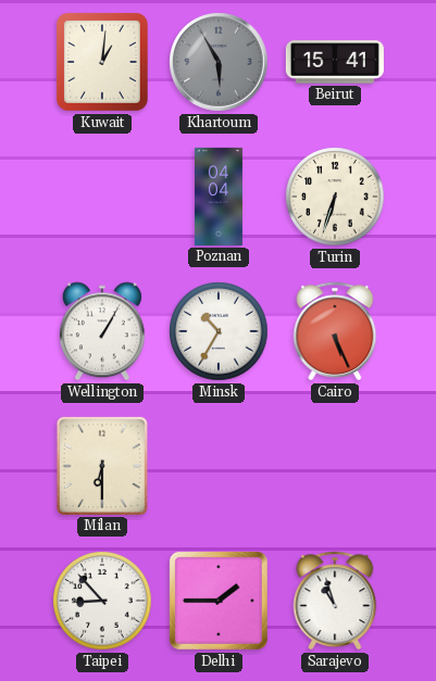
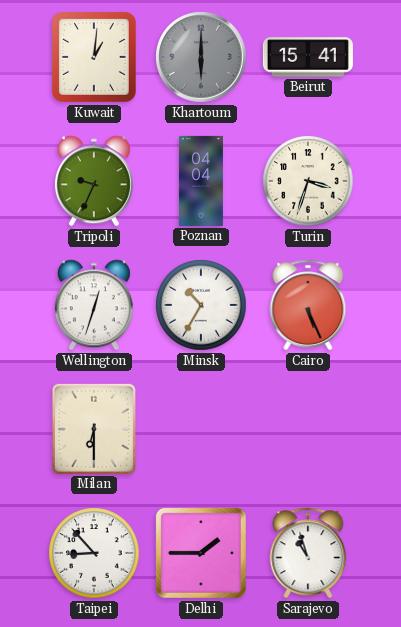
Khartoum: 5:55 -> 6:00
Tripoli: none -> 9:34
Turin: 6:33 -> 3:33
Wellington: 1:05 -> 12:33
